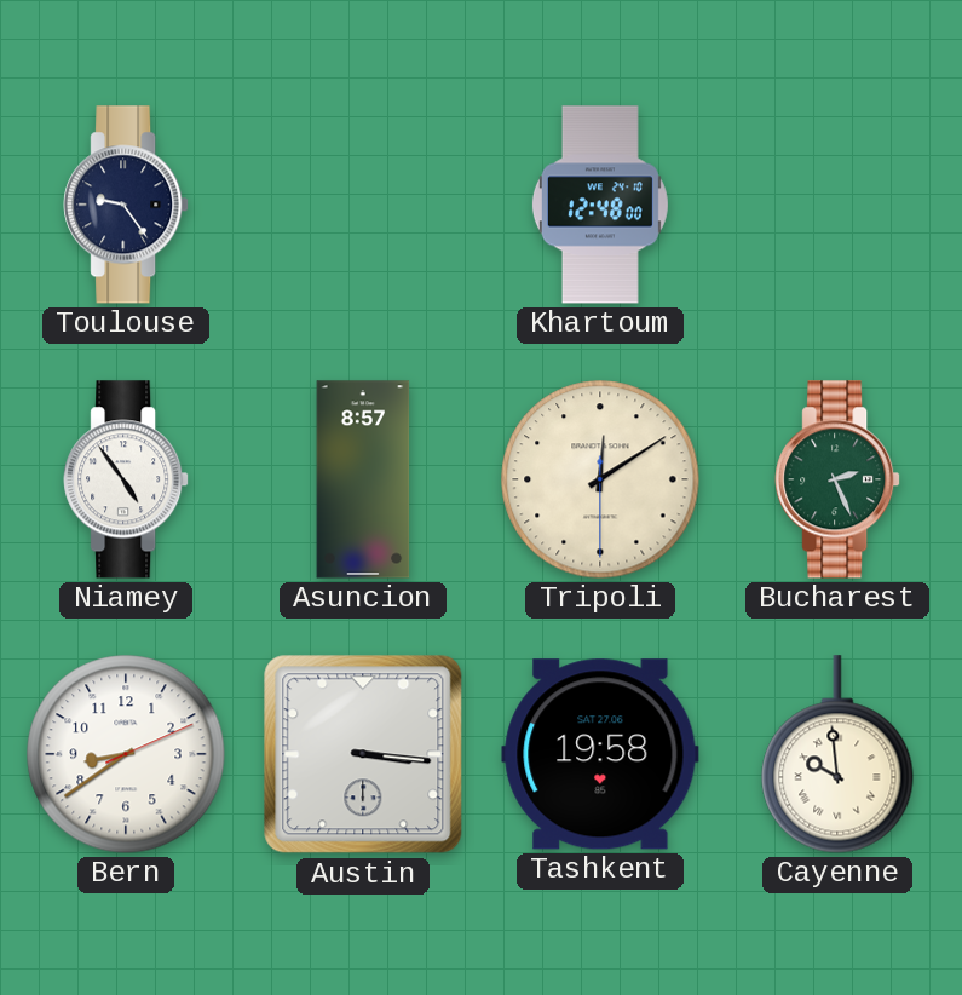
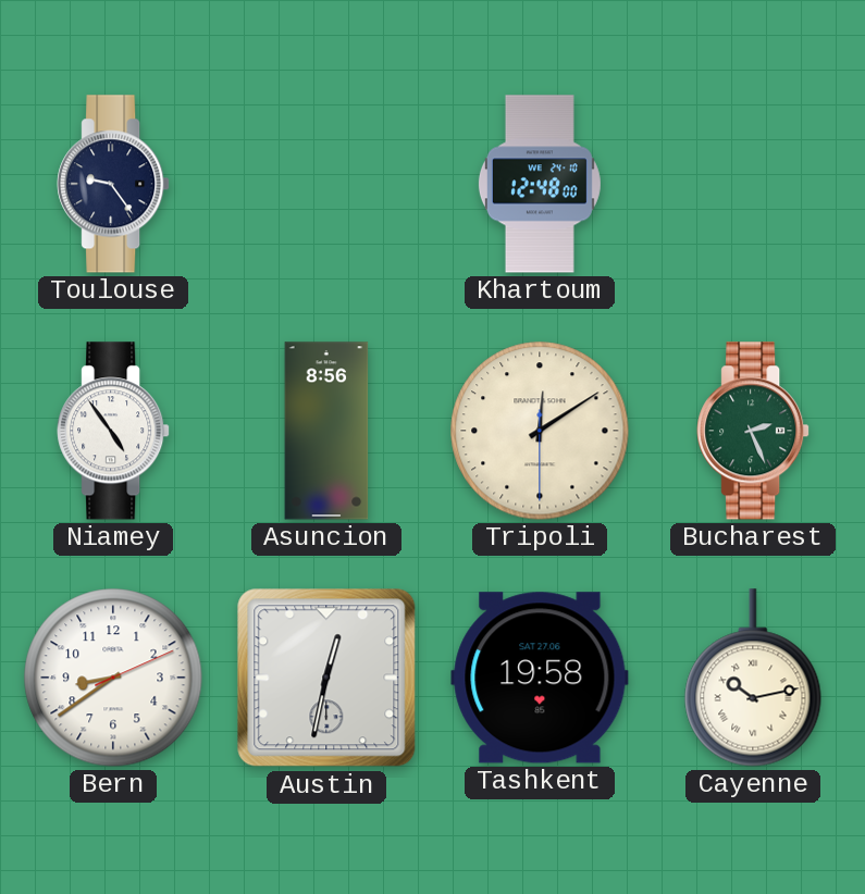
Asuncion: 8:57 -> 8:56
Austin: 3:16 -> 12:32
Cayenne: 9:59 -> 10:13
